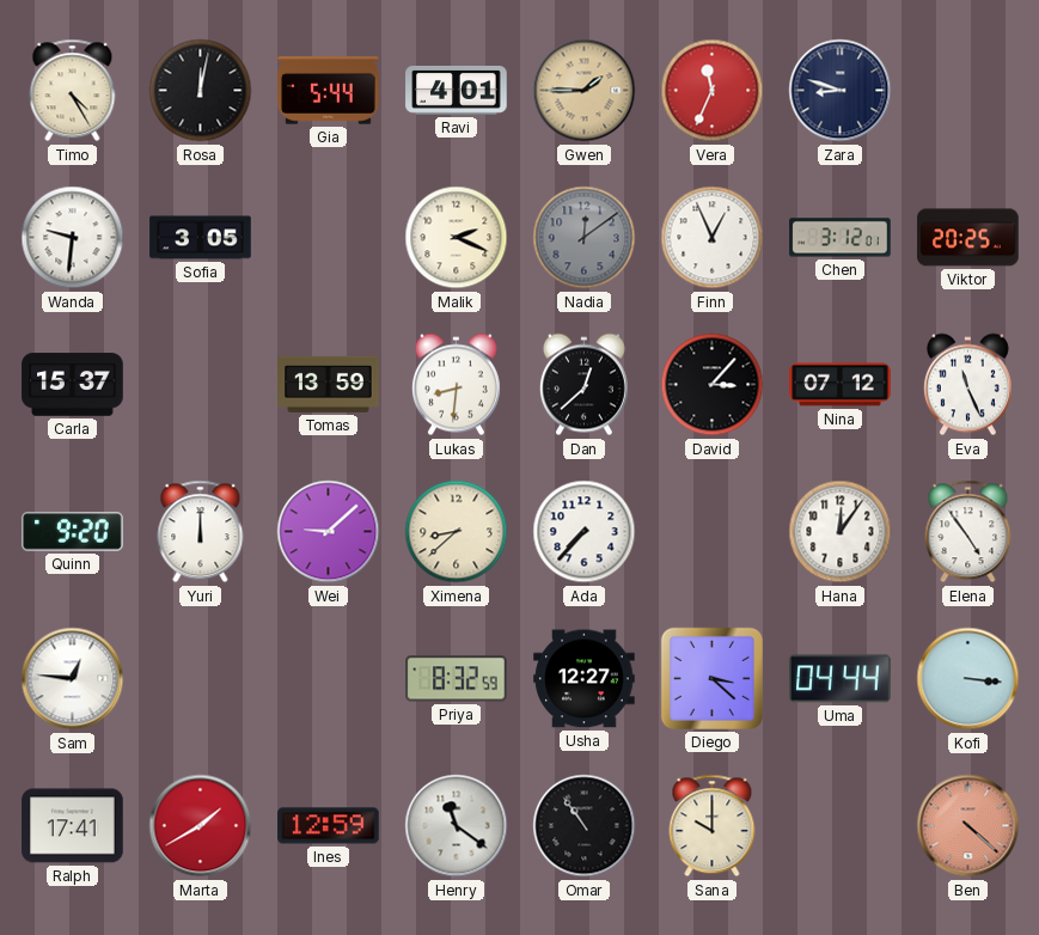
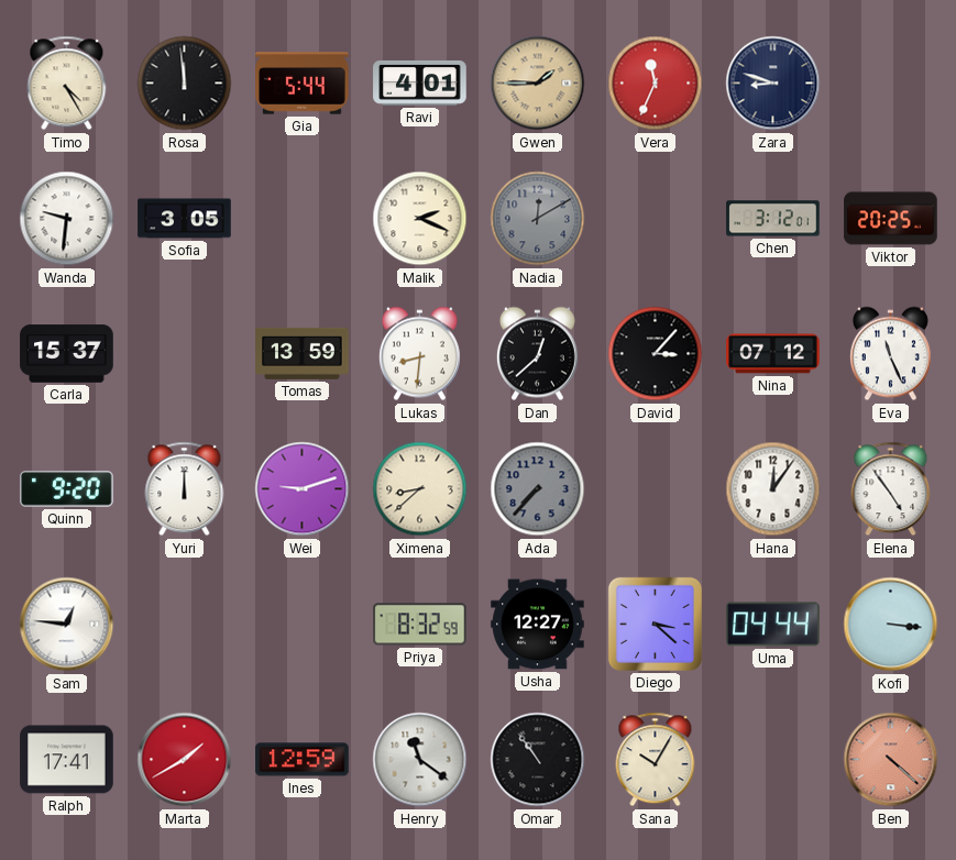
Rosa: 12:02 -> 11:59
Nadia: 12:09 -> 12:10
Finn: 12:56 -> none
Wei: 9:08 -> 9:12
Ada dial: white -> grey
Sana: 10:00 -> 10:05
